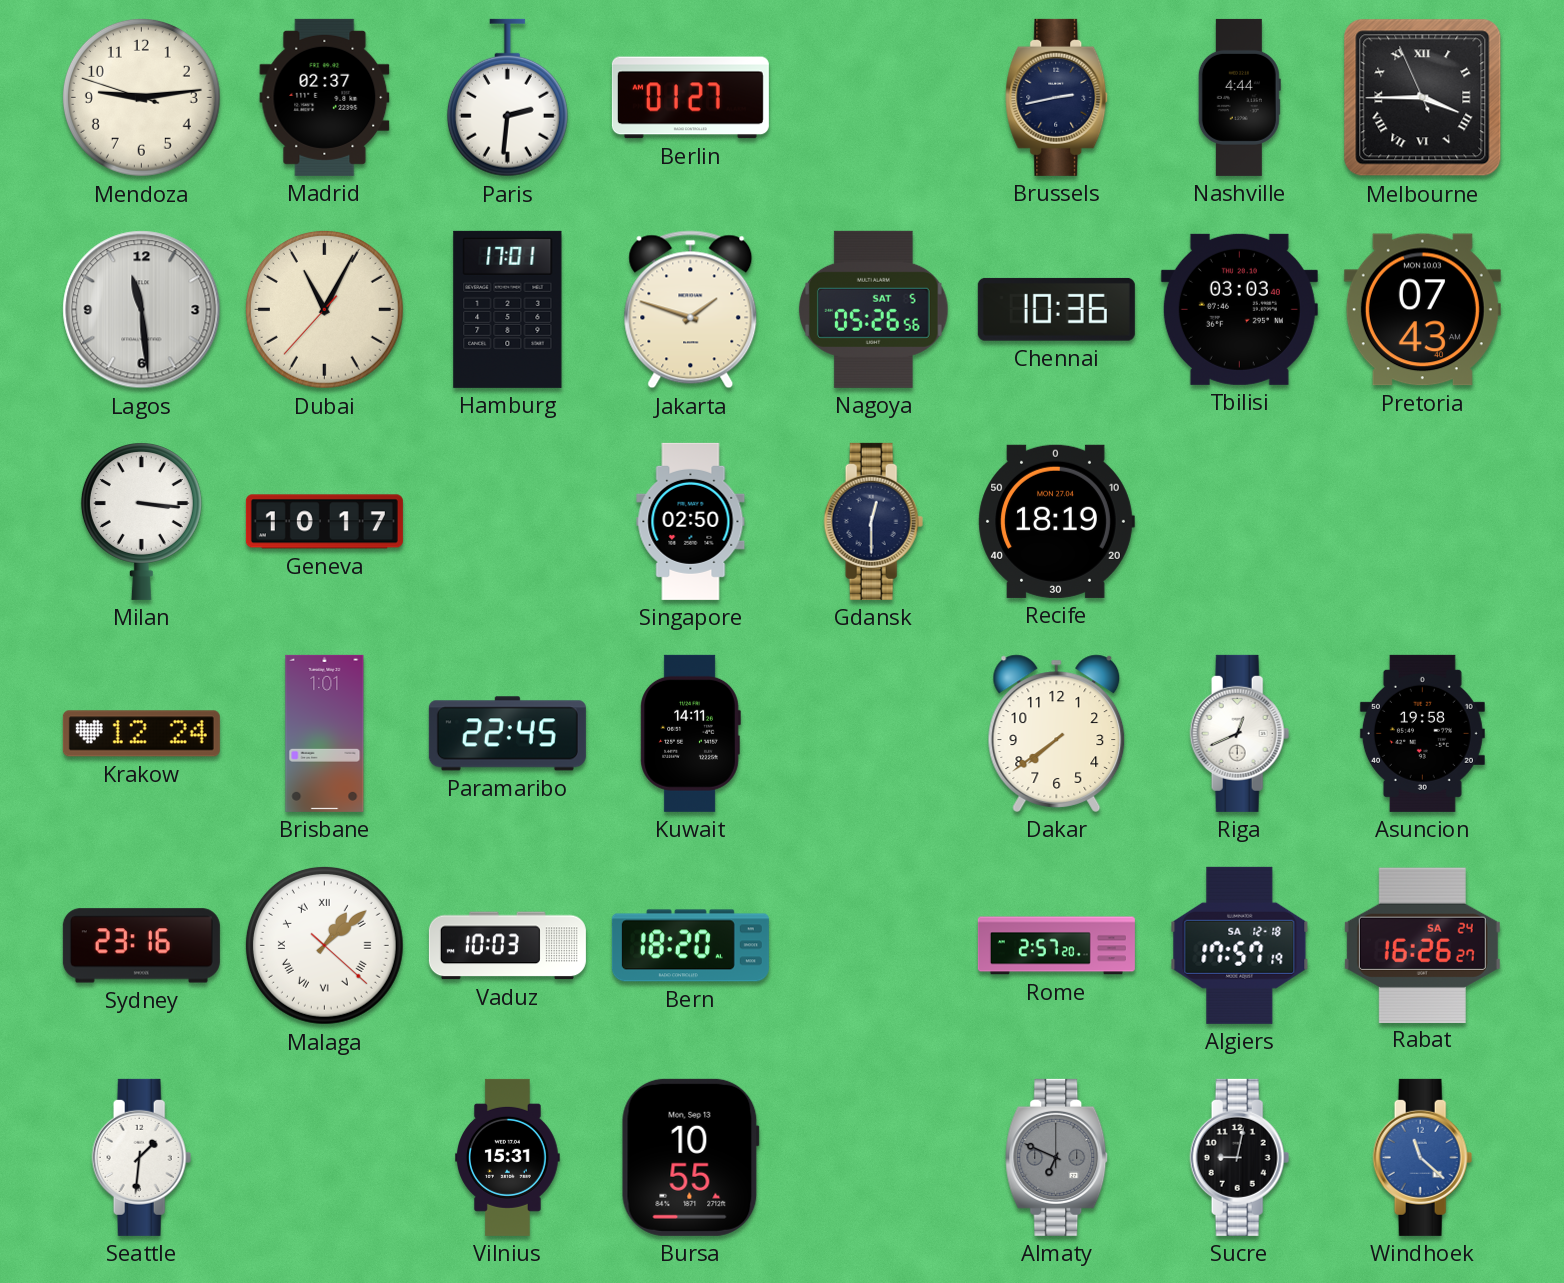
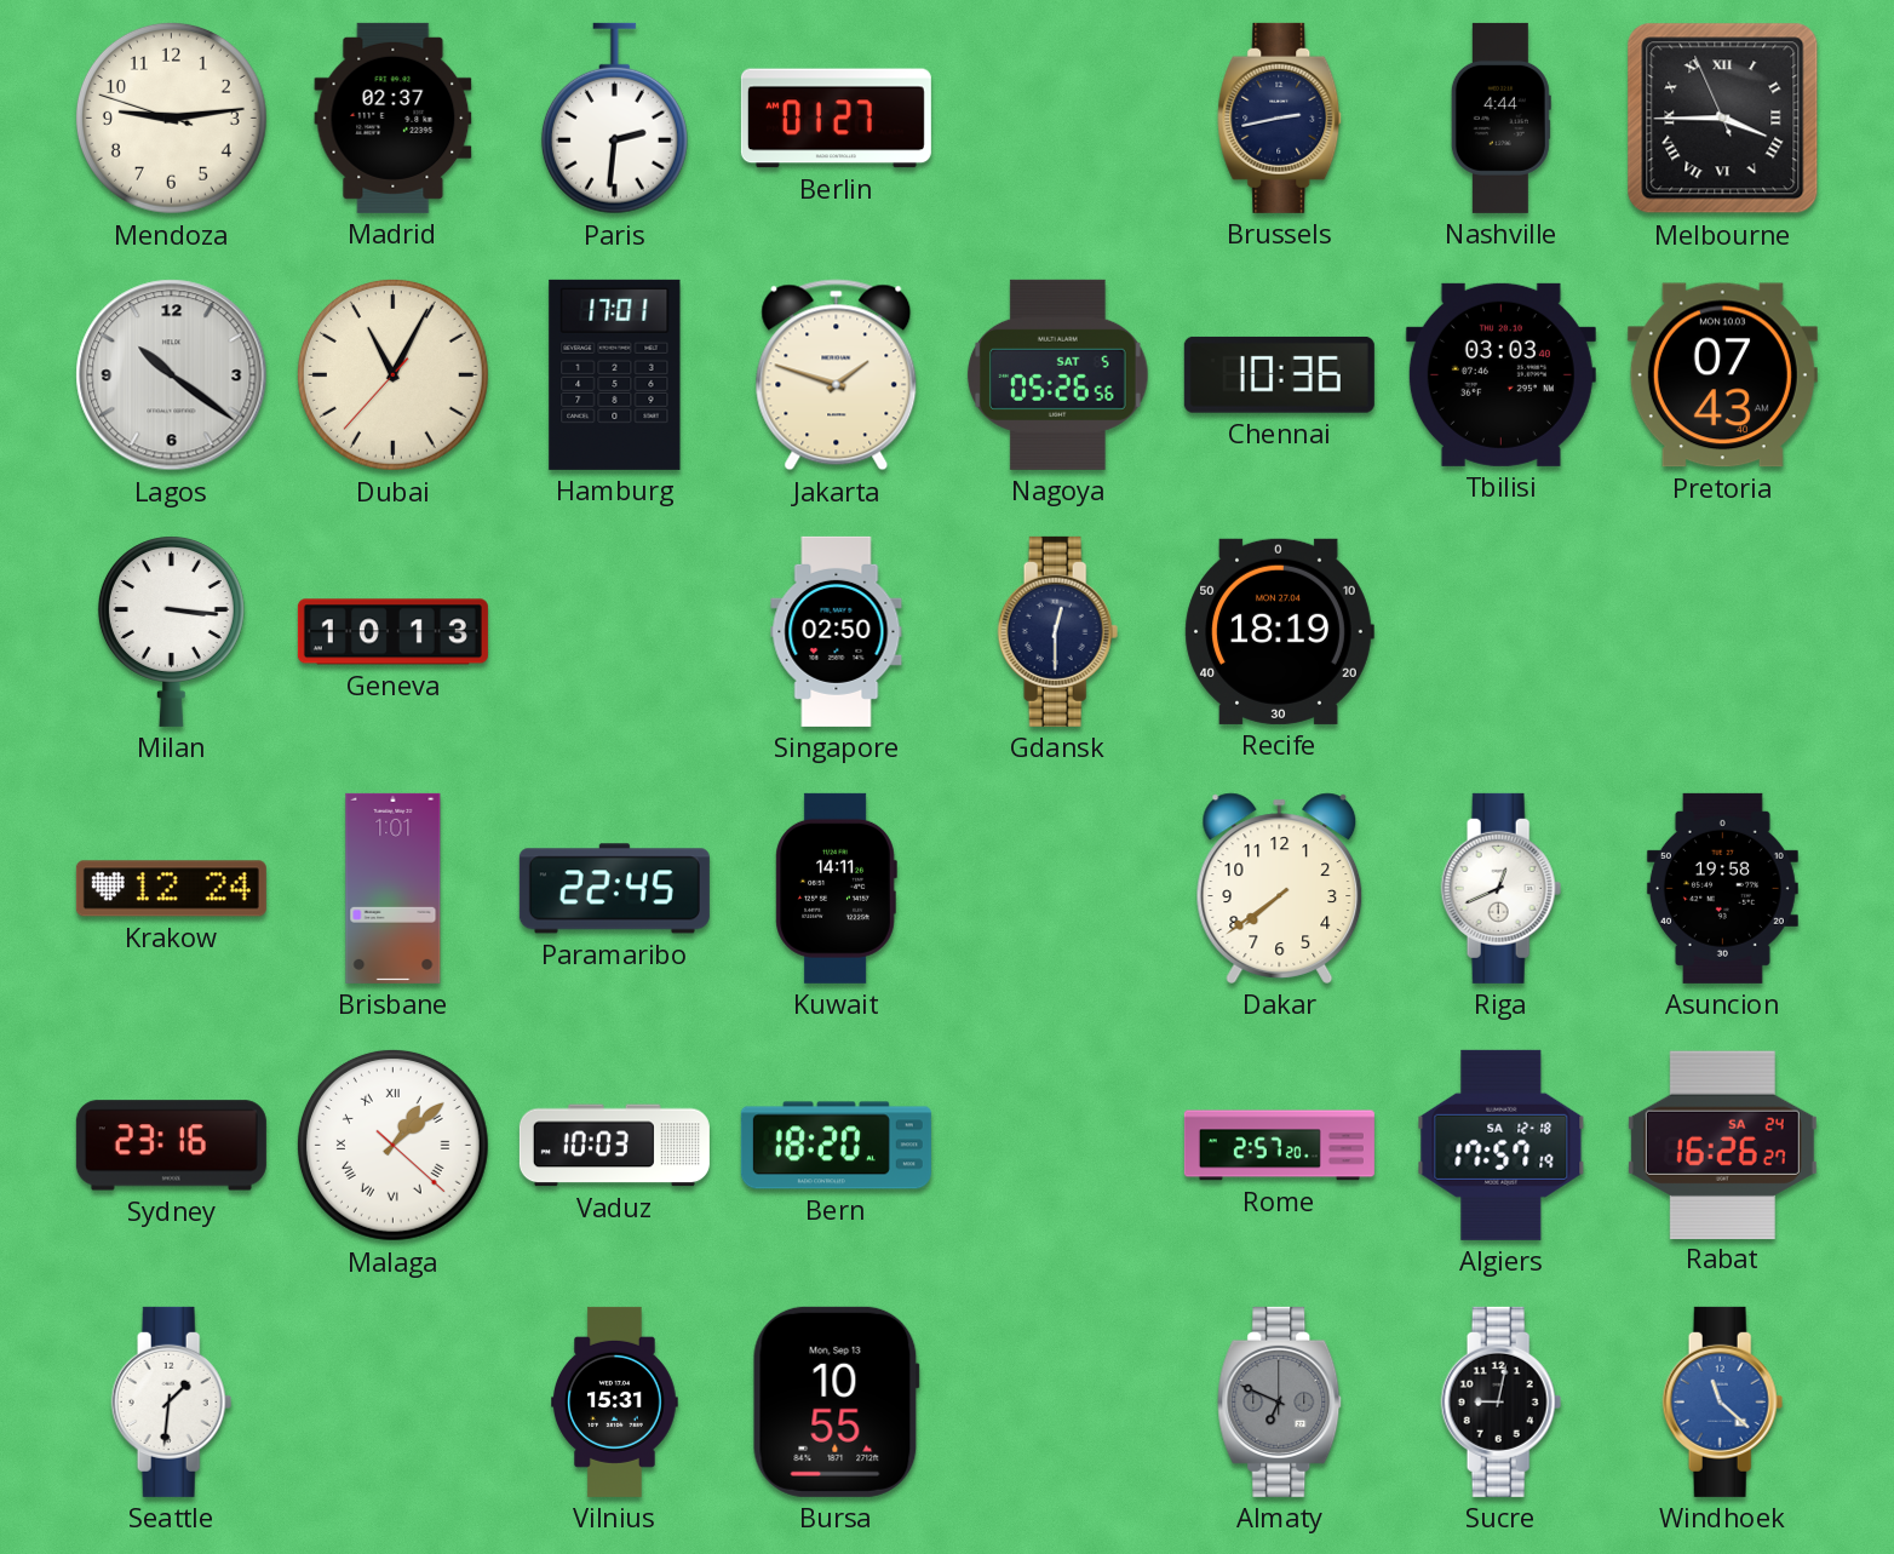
Lagos: 11:29 -> 10:21
Geneva: 10:17 -> 10:13
